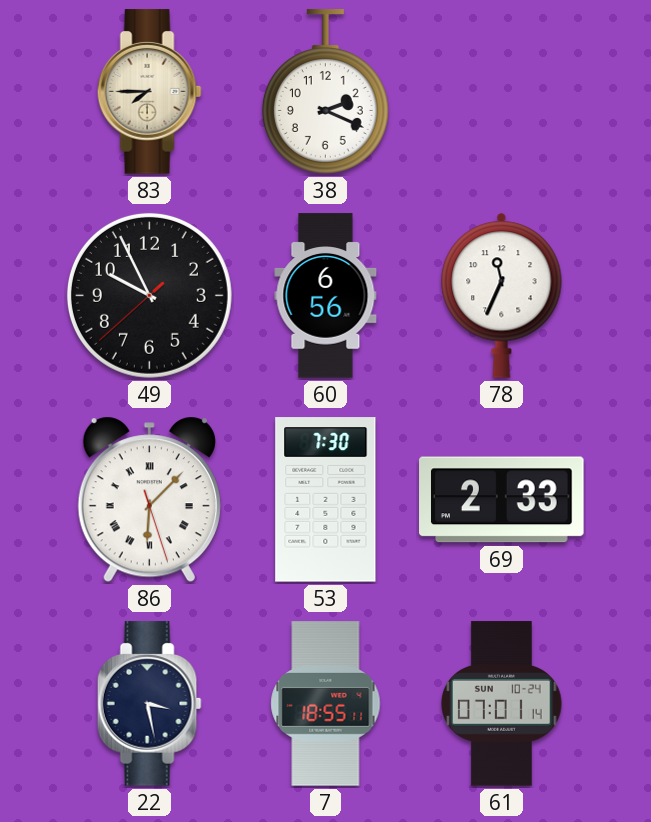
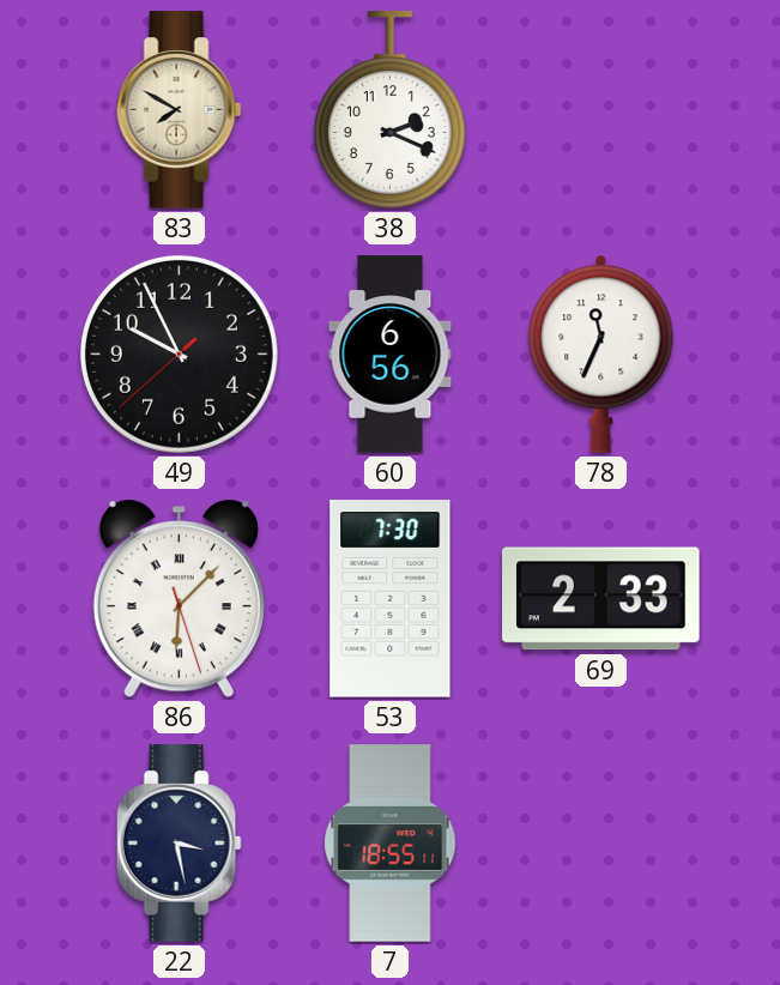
83: 7:45 -> 7:50
61: 07:01 -> none
